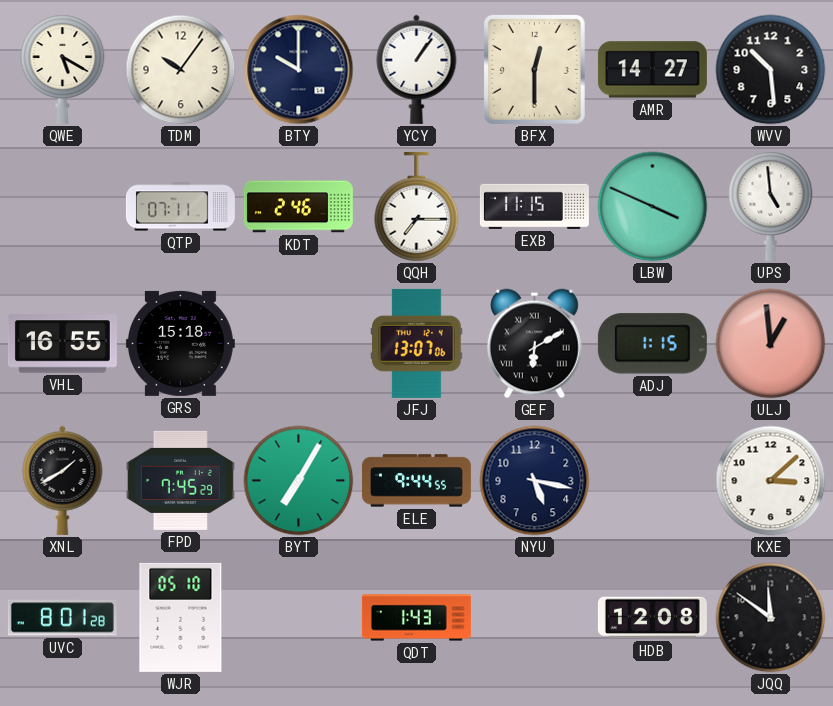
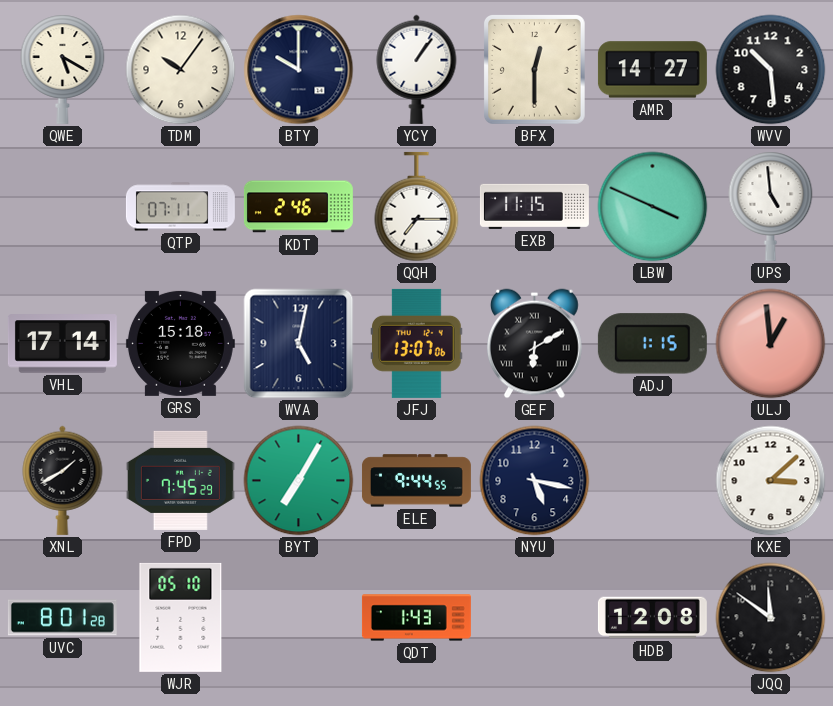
VHL: 16:55 -> 17:14
WVA: none -> 5:02
